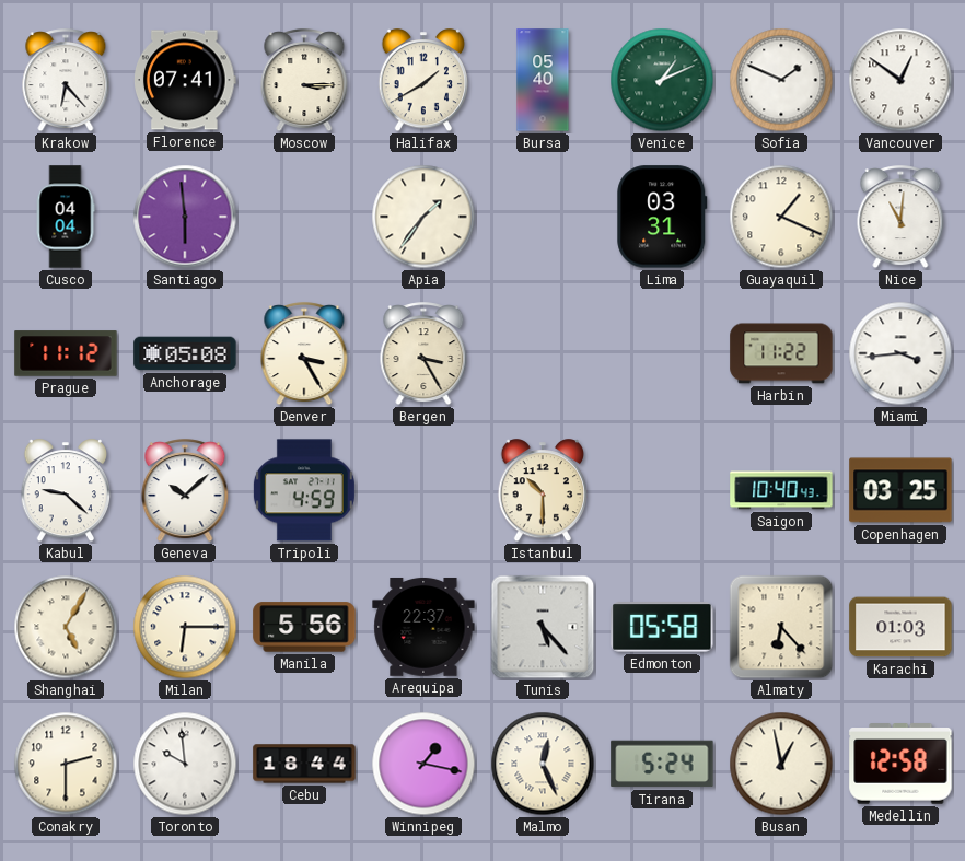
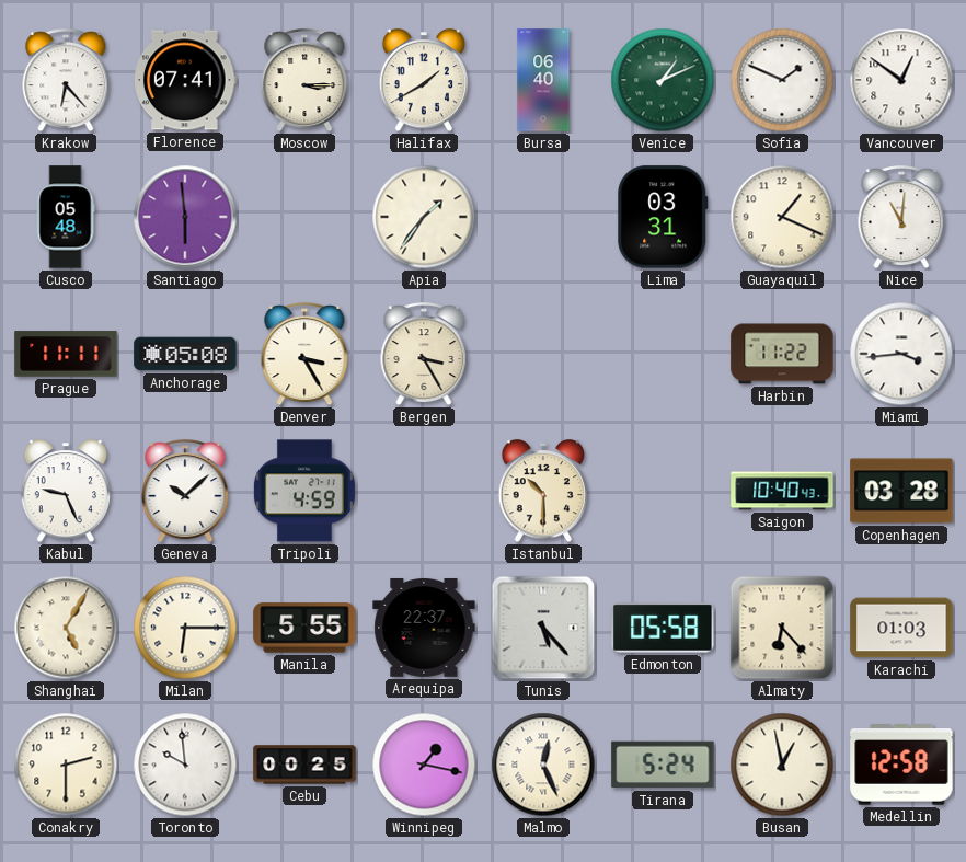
Bursa: 05:40 -> 06:40
Cusco: 04:04 -> 05:48
Prague: 11:12 -> 11:11
Kabul: 9:22 -> 9:26
Copenhagen: 03:25 -> 03:28
Manila: 5:56 -> 5:55
Cebu: 18:44 -> 00:25
